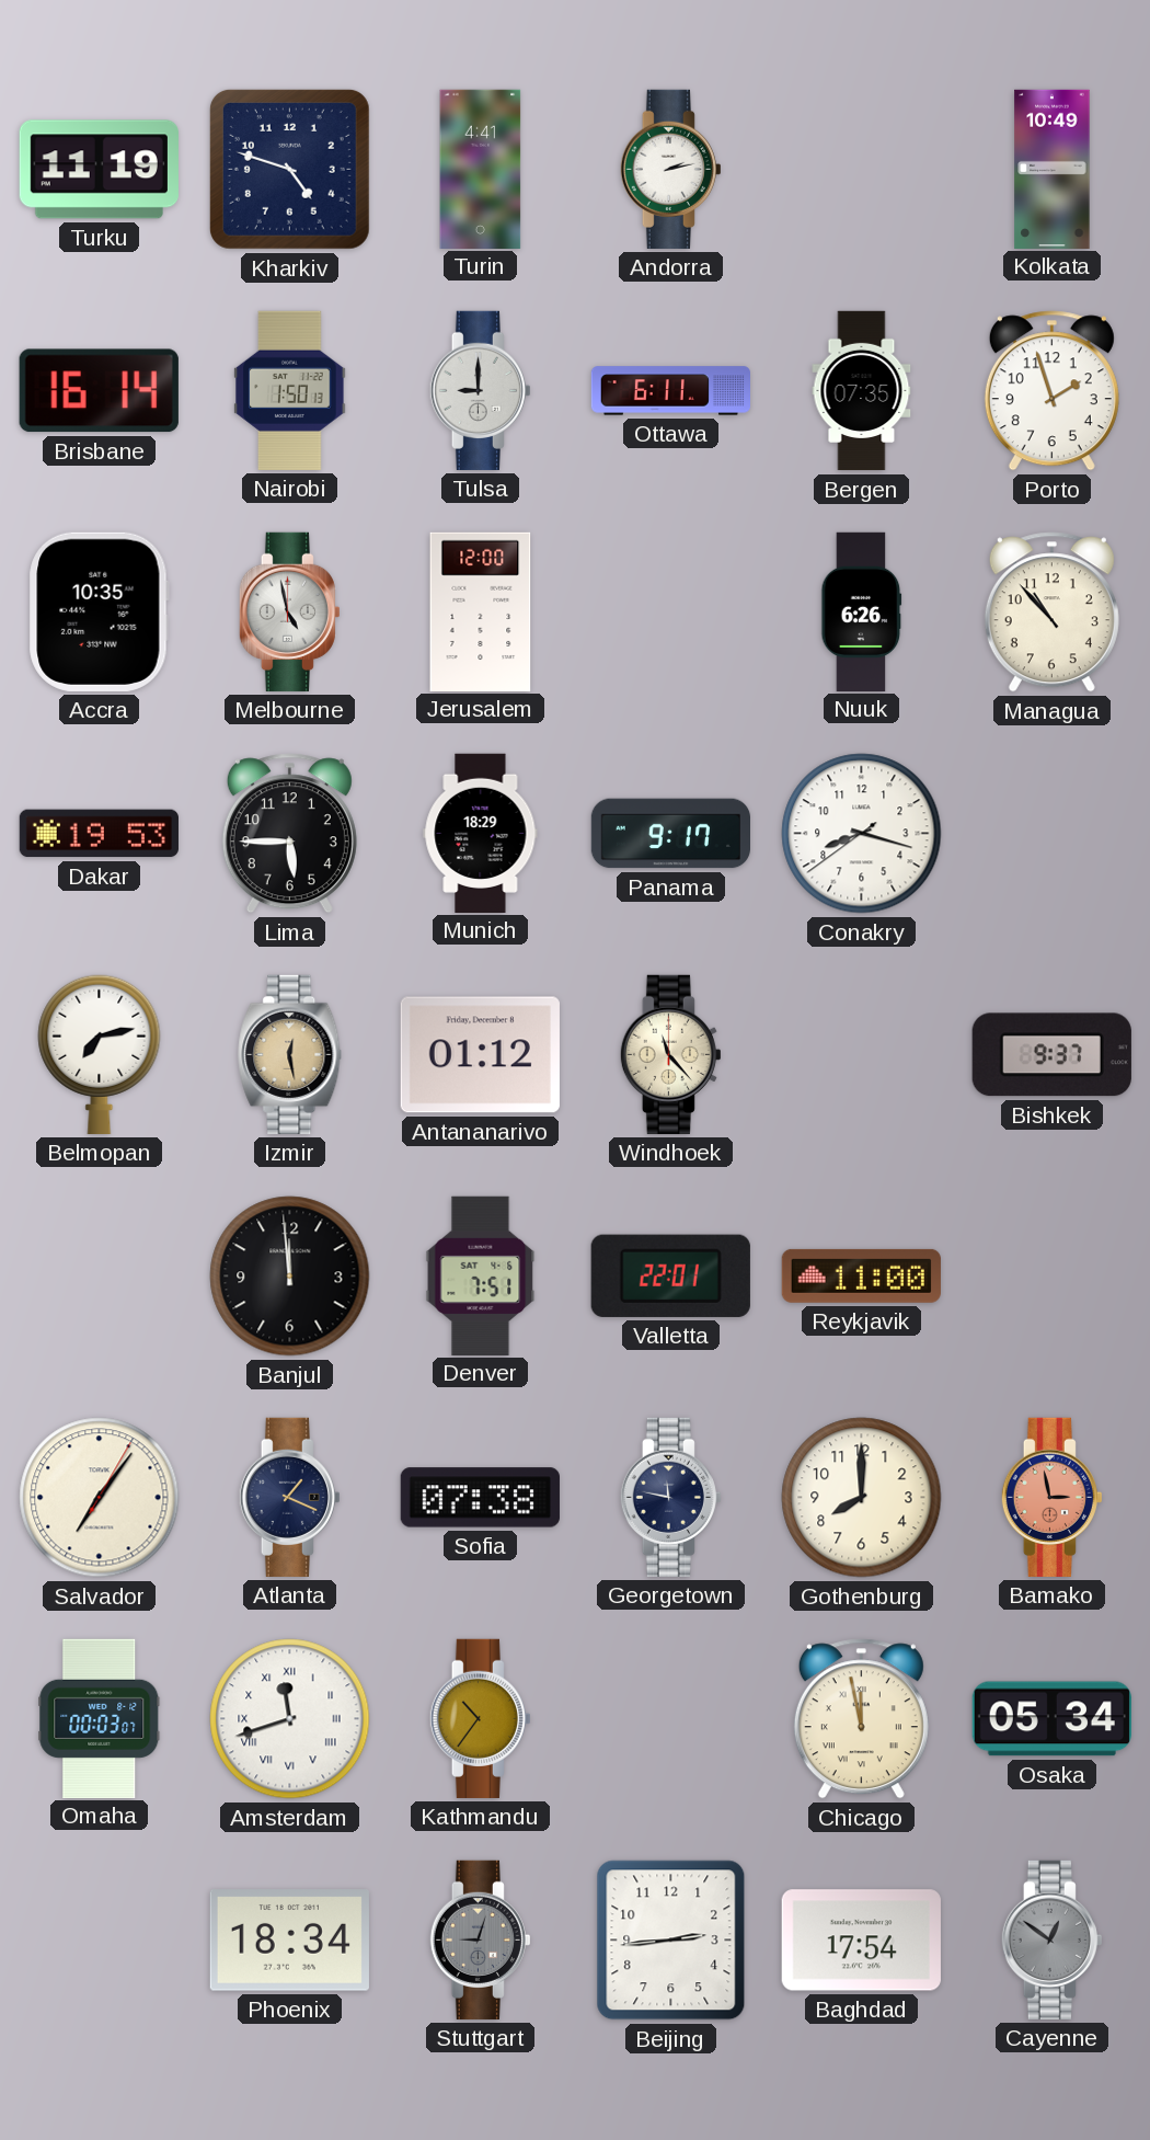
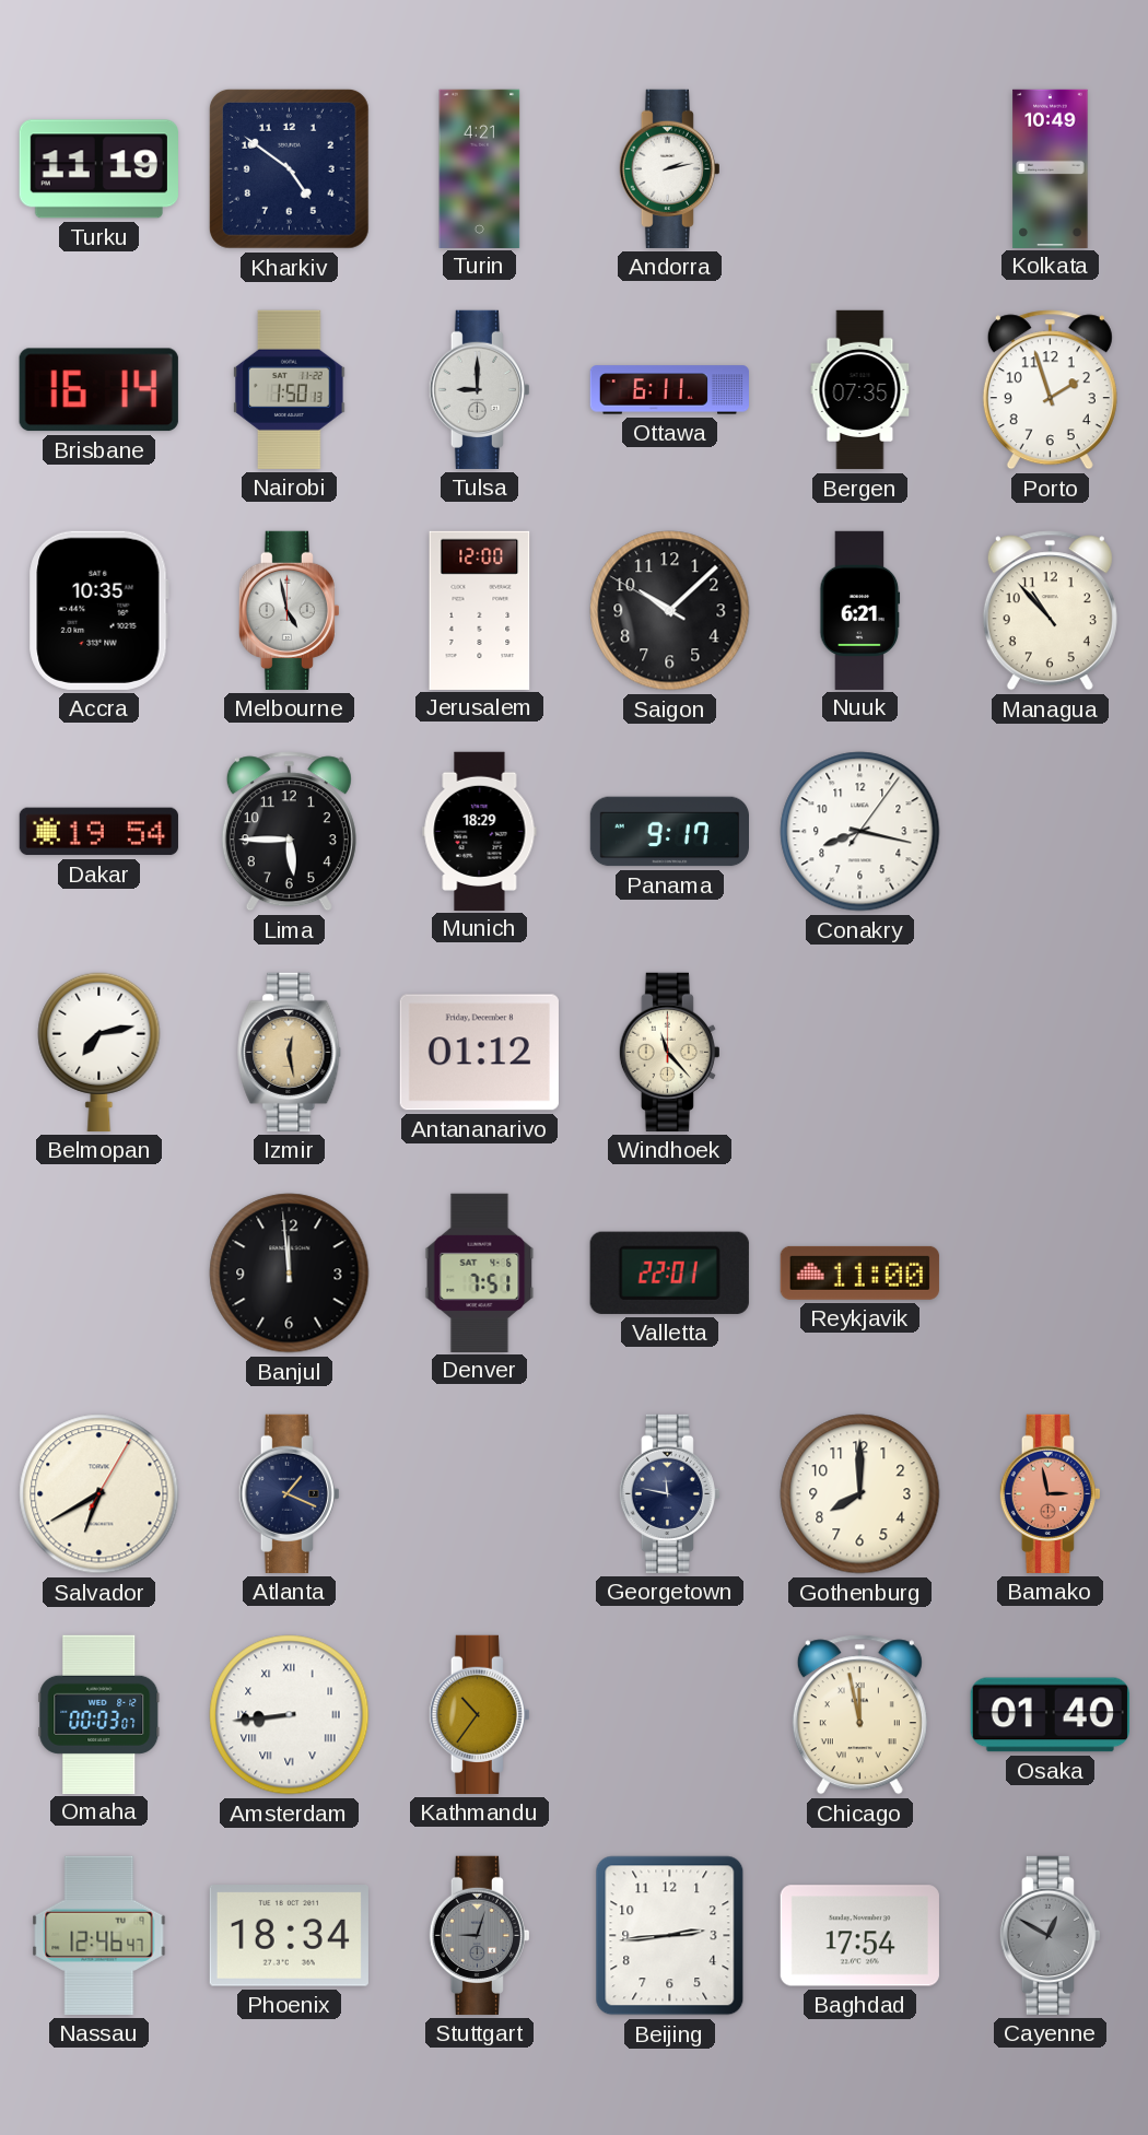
Kharkiv: 4:48 -> 4:51
Turin: 4:41 -> 4:21
Saigon: none -> 10:07
Nuuk: 6:26 -> 6:21
Dakar: 19:53 -> 19:54
Conakry: 8:17:39 -> 8:17:06
Bishkek: 9:37 -> none
Salvador: 7:06 -> 6:40
Sofia: 07:38 -> none
Amsterdam: 11:42 -> 8:44
Osaka: 05:34 -> 01:40
Nassau: none -> 12:46
Cayenne: 12:51 -> 12:50
